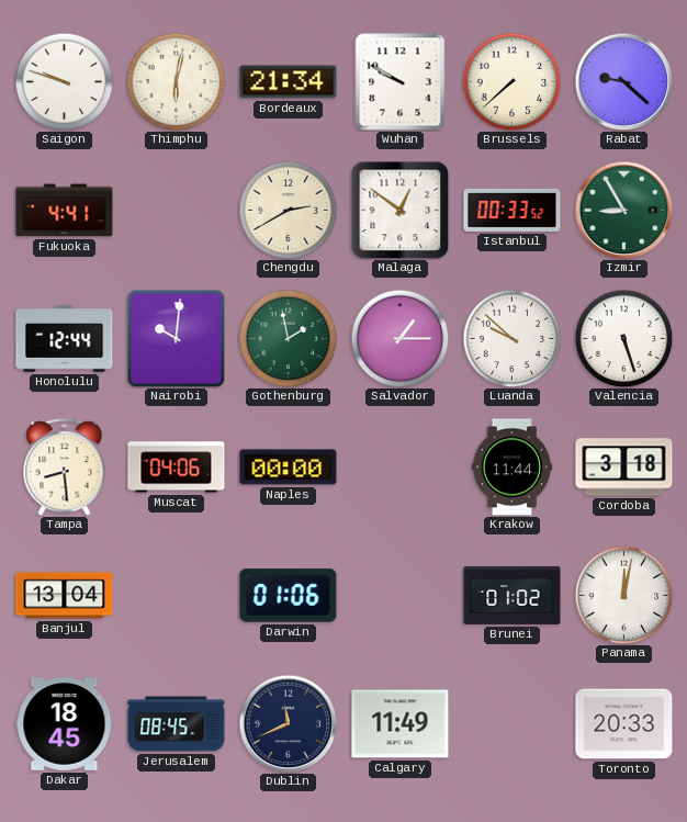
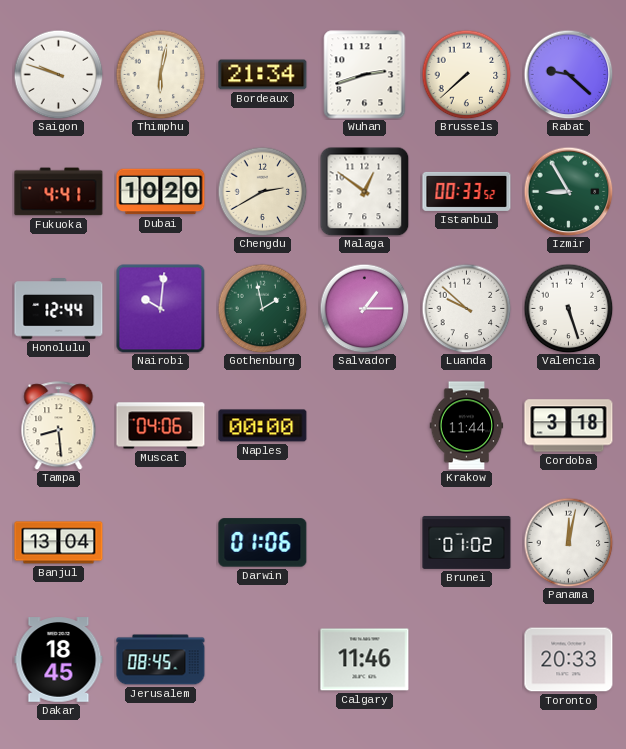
Wuhan: 9:50 -> 2:42
Dubai: none -> 10:20
Dublin: 11:41 -> none
Calgary: 11:49 -> 11:46
